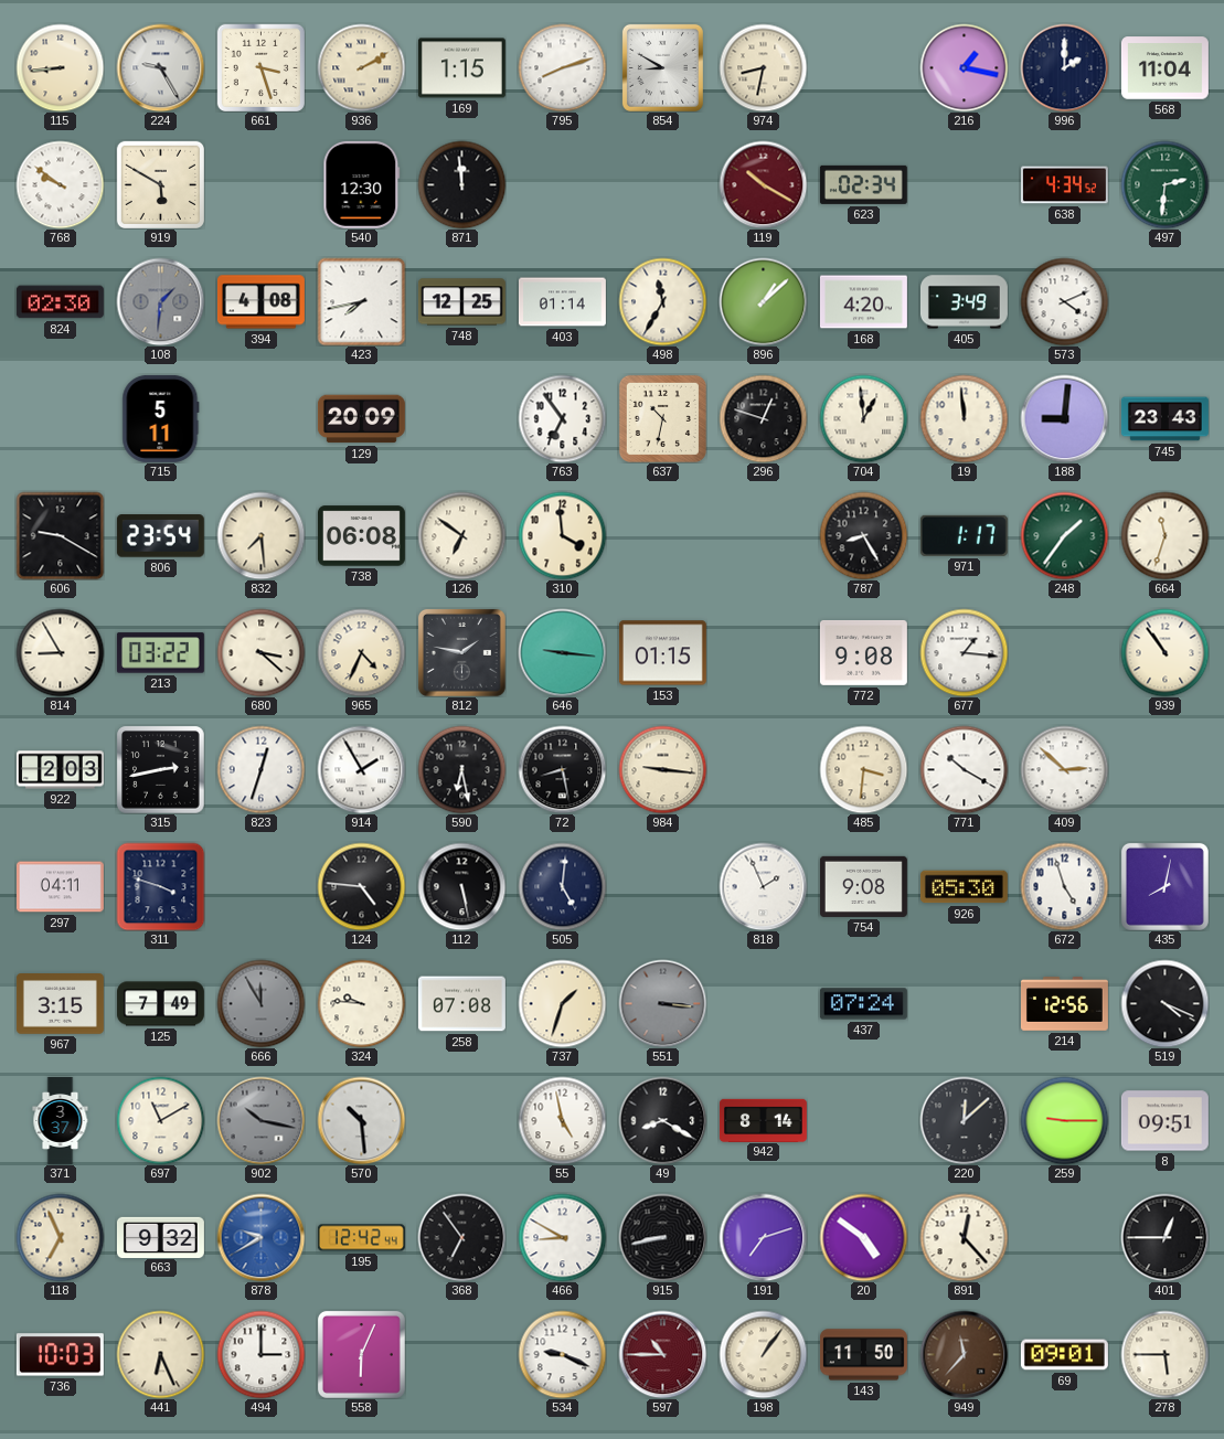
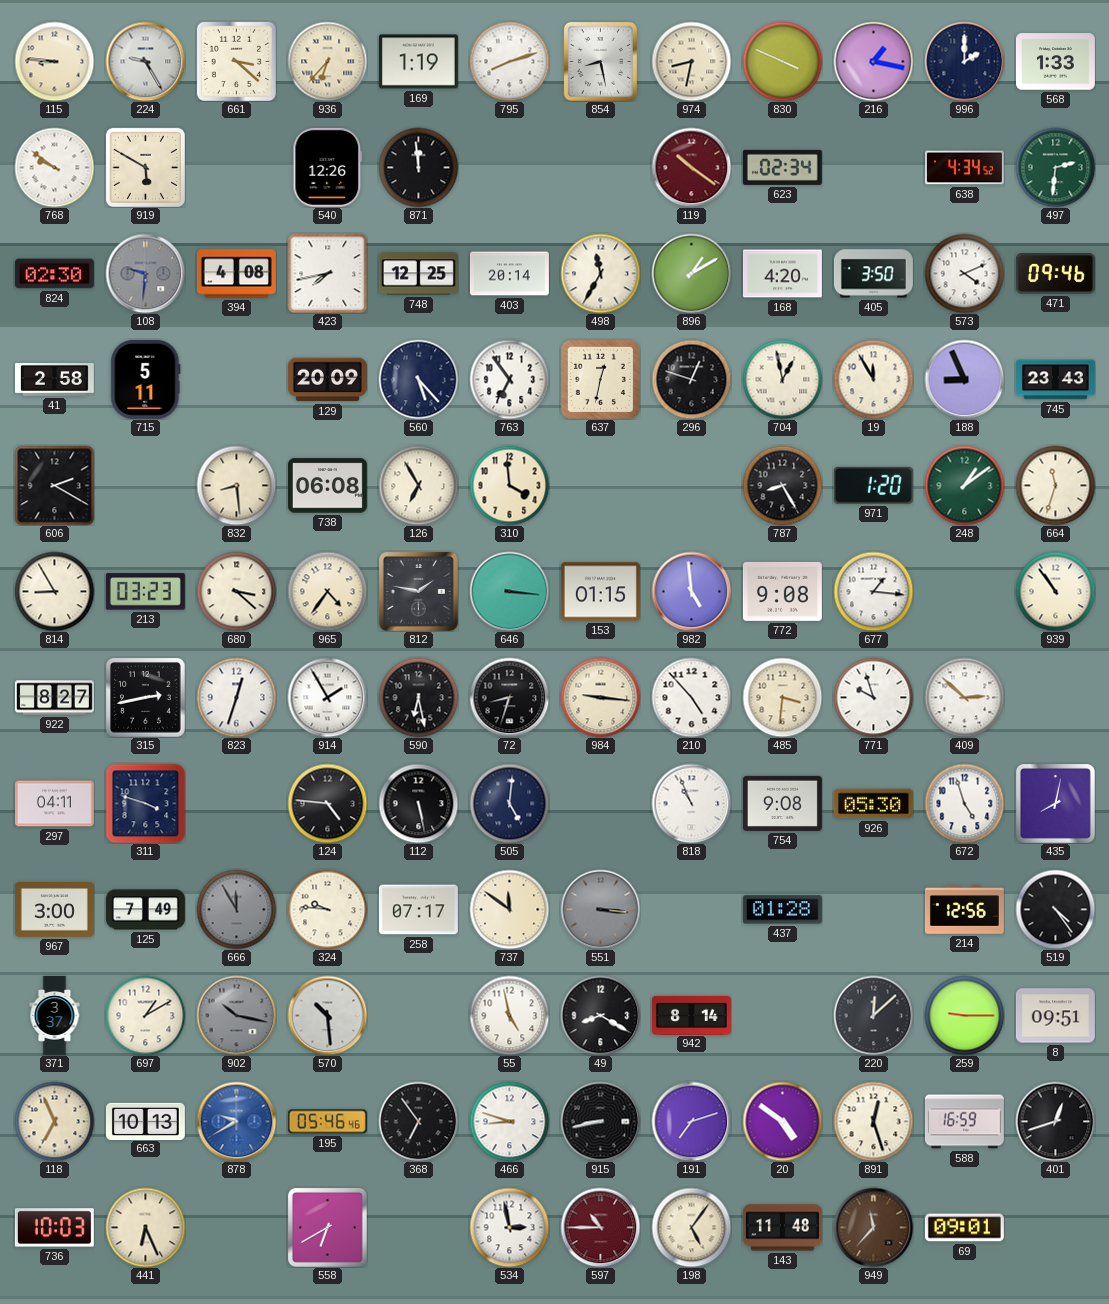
115: 8:44 -> 8:46
661: 3:27 -> 3:22
936: 2:10 -> 6:37
169: 1:15 -> 1:19
854: 8:50 -> 8:28
830: none -> 3:49
568: 11:04 -> 1:33
540: 12:30 -> 12:26
119: 10:20 -> 10:21
108: 1:31 -> 9:31
403: 01:14 -> 20:14
896: 1:08 -> 1:10
405: 3:49 -> 3:50
471: none -> 09:46
41: none -> 2:58
560: none -> 5:23
637: 10:32 -> 12:32
704: 12:59 -> 12:58
19: 11:59 -> 11:55
188: 9:01 -> 8:56
606: 9:20 -> 2:20
806: 23:54 -> none
832: 7:29 -> 8:29
126: 6:51 -> 6:55
971: 1:17 -> 1:20
248: 1:36 -> 1:09
213: 03:22 -> 03:23
965: 4:34 -> 4:36
646: 9:16 -> 3:16
982: none -> 4:59
922: 2:03 -> 8:27
72: 8:28 -> 8:33
210: none -> 4:53
771: 10:20 -> 9:57
818: 1:56 -> 10:56
967: 3:15 -> 3:00
258: 07:08 -> 07:17
737: 1:33 -> 11:51
437: 07:24 -> 01:28
519: 4:19 -> 4:24
697: 11:10 -> 1:10
663: 9:32 -> 10:13
195: 12:42 -> 05:46
466: 8:50 -> 8:48
891: 12:23 -> 12:27
588: none -> 16:59
401: 12:45 -> 12:42
494: 3:00 -> none
558: 6:04 -> 6:40
534: 9:19 -> 2:58
198: 1:06 -> 5:06
143: 11:50 -> 11:48
278: 5:45 -> none
